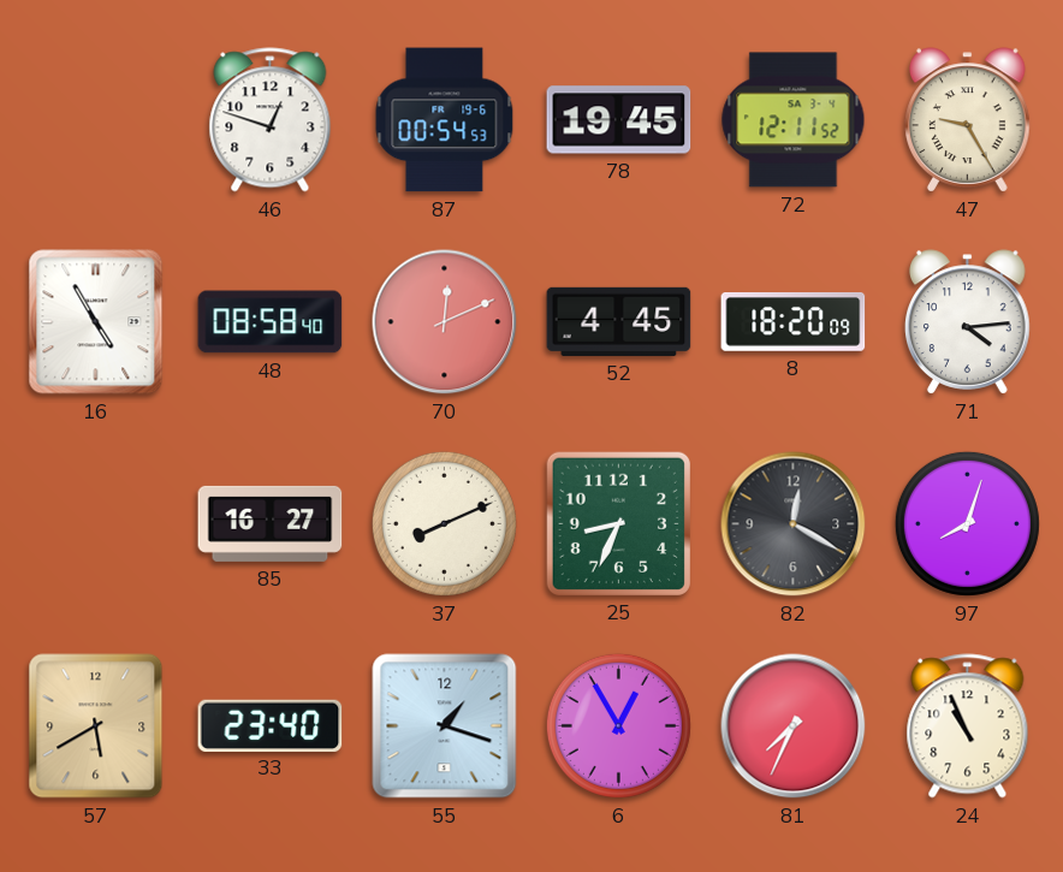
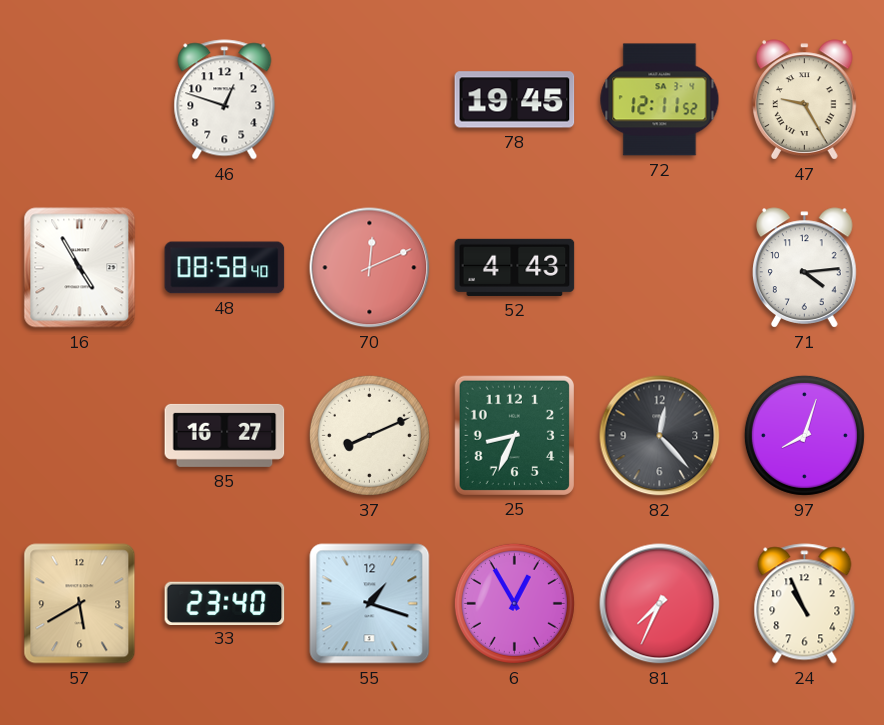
87: 00:54 -> none
52: 4:45 -> 4:43
8: 18:20 -> none
82: 12:20 -> 12:23
